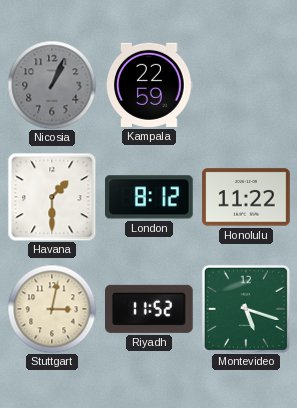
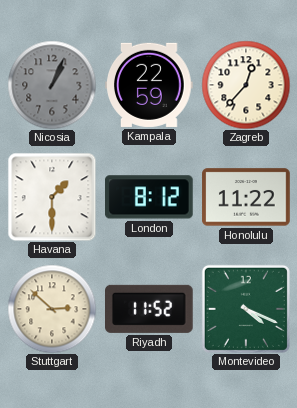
Zagreb: none -> 12:37
Stuttgart: 3:02 -> 2:52
Montevideo: 5:18 -> 4:19
